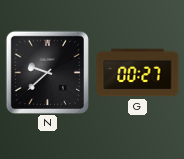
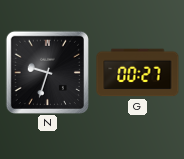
N: 9:38 -> 9:33
